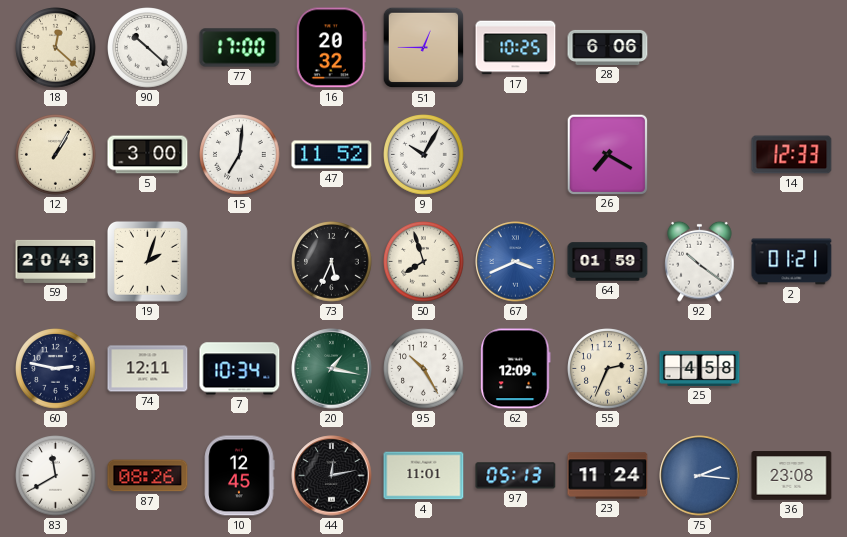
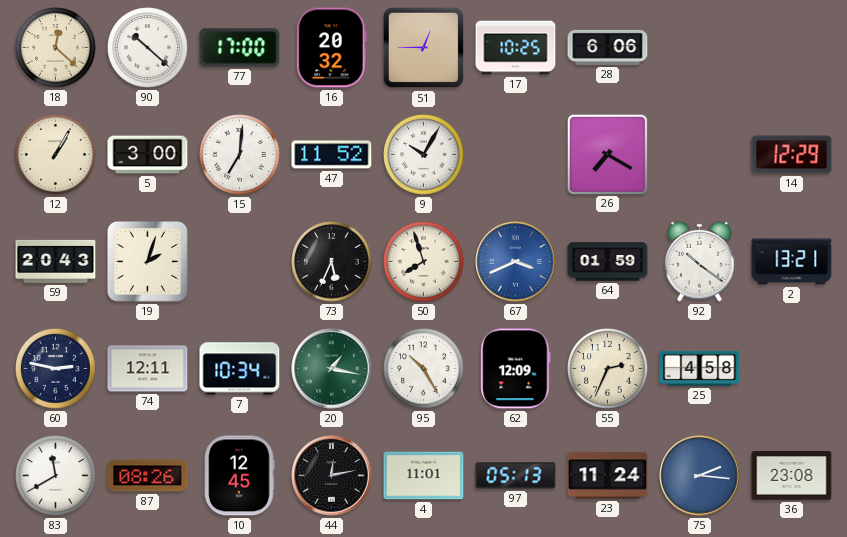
14: 12:33 -> 12:29
2: 01:21 -> 13:21
